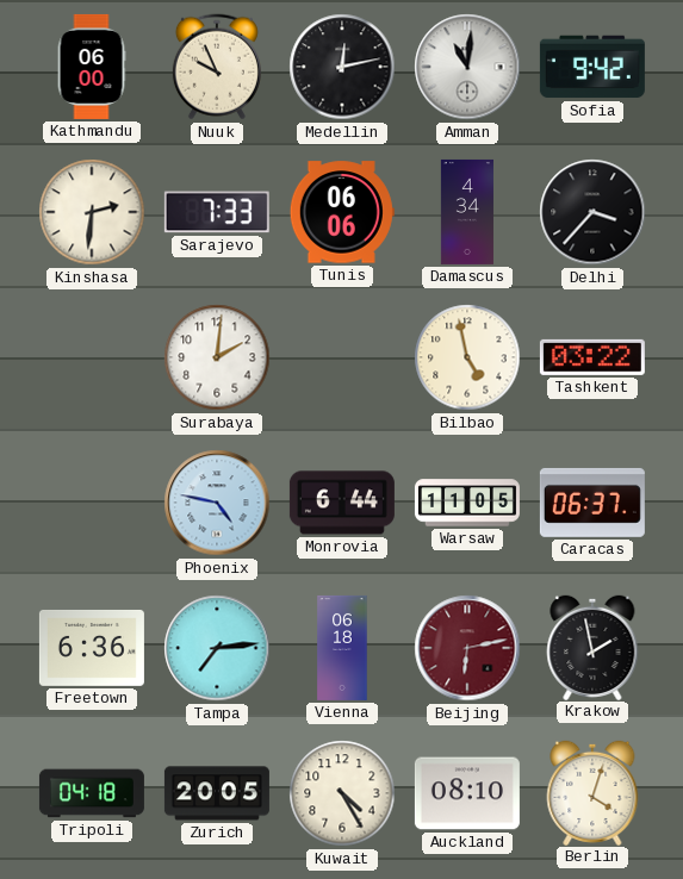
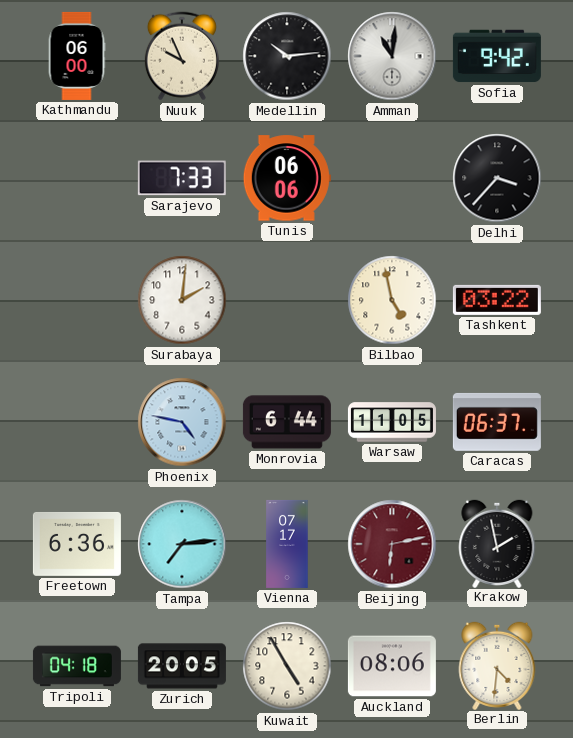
Medellin: 12:13 -> 10:14
Kinshasa: 2:31 -> none
Damascus: 4:34 -> none
Vienna: 06:18 -> 07:17
Kuwait: 4:25 -> 4:55
Auckland: 08:10 -> 08:06
Berlin: 4:03 -> 4:31
